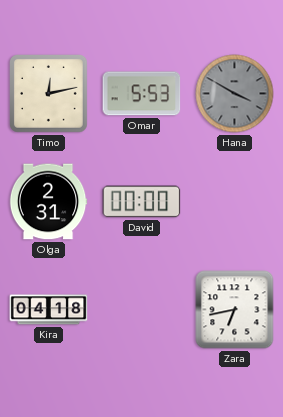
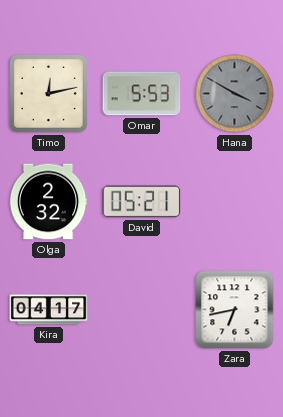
Olga: 2:31 -> 2:32
David: 00:00 -> 05:21
Kira: 04:18 -> 04:17
